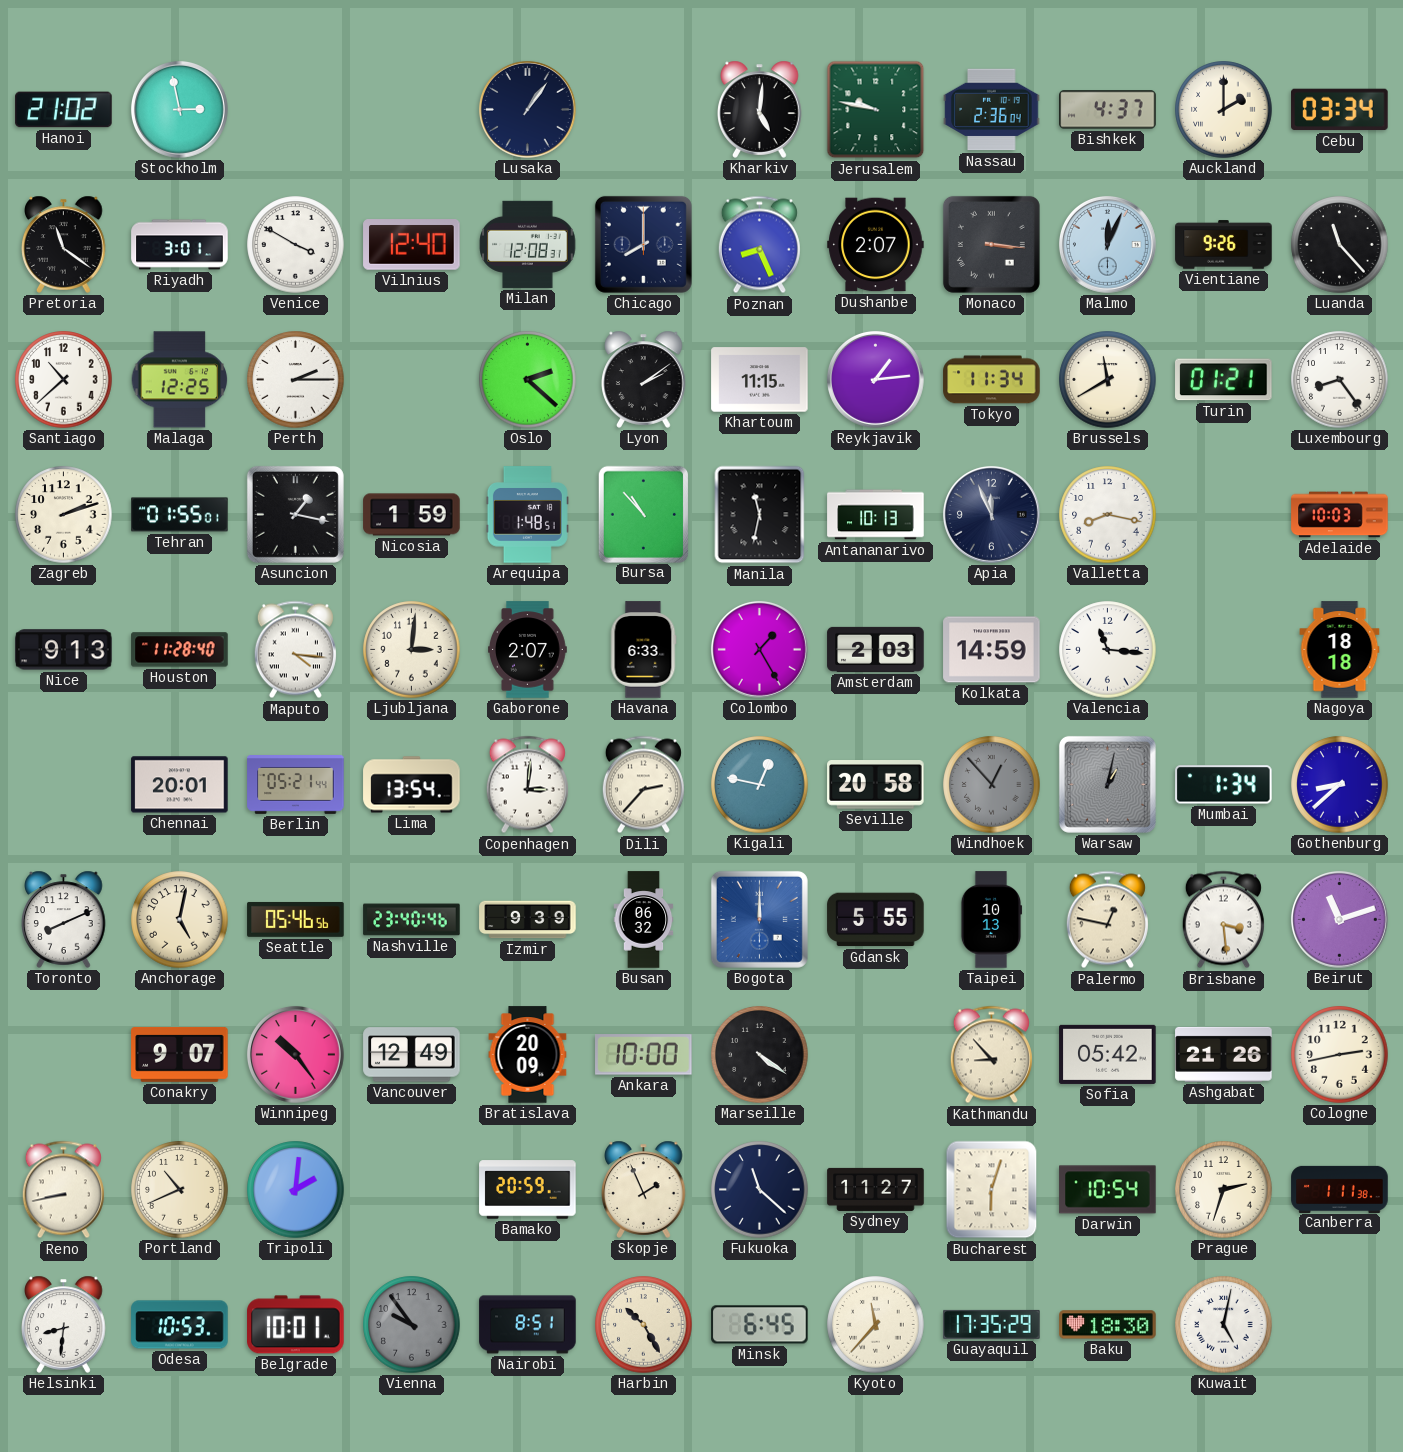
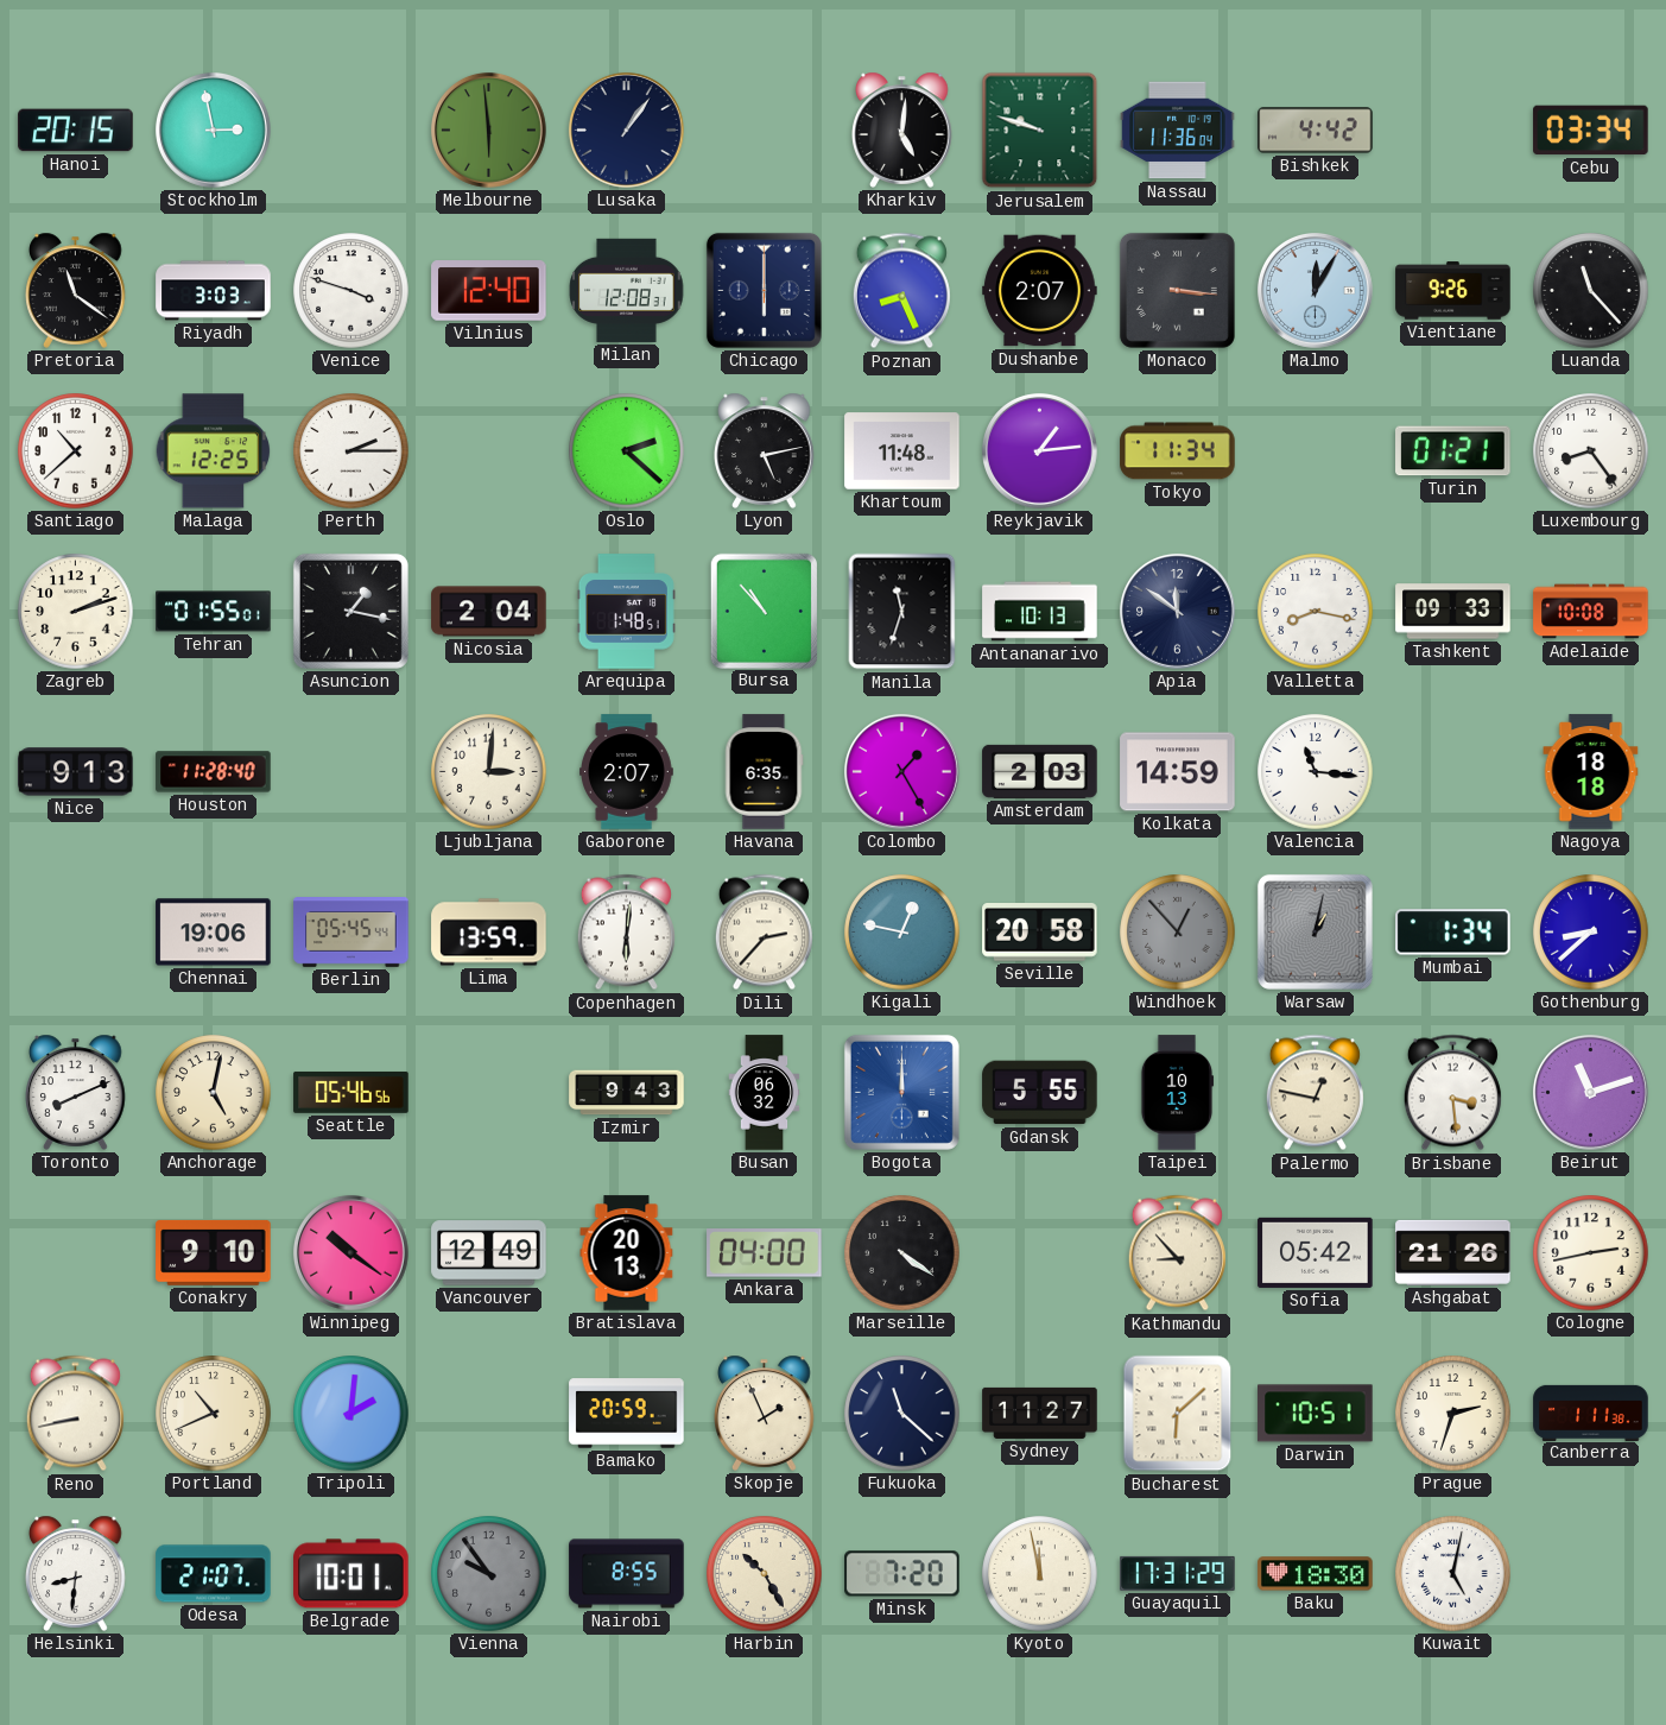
Hanoi: 21:02 -> 20:15
Melbourne: none -> 5:59
Jerusalem: 9:47 -> 9:48
Nassau: 2:36 -> 11:36
Bishkek: 4:37 -> 4:42
Auckland: 2:00 -> none
Riyadh: 3:01 -> 3:03
Venice: 3:50 -> 3:48
Chicago: 8:00 -> 6:00
Malmo: 12:04 -> 12:05
Lyon: 2:09 -> 5:13
Khartoum: 11:15 -> 11:48
Brussels: 11:40 -> none
Nicosia: 1:59 -> 2:04
Manila: 11:32 -> 11:33
Apia: 11:56 -> 11:51
Tashkent: none -> 09:33
Adelaide: 10:03 -> 10:08
Maputo: 4:16 -> none
Havana: 6:33 -> 6:35
Chennai: 20:01 -> 19:06
Berlin: 05:21 -> 05:45
Lima: 13:54 -> 13:59
Copenhagen: 3:01 -> 6:01
Nashville: 23:40 -> none
Izmir: 9:39 -> 9:43
Conakry: 9:07 -> 9:10
Winnipeg: 10:24 -> 10:21
Bratislava: 20:09 -> 20:13
Ankara: 10:00 -> 04:00
Bucharest: 6:03 -> 6:08
Darwin: 10:54 -> 10:51
Odesa: 10:53 -> 21:07
Nairobi: 8:51 -> 8:55
Minsk: 6:45 -> 7:20
Kyoto: 11:37 -> 11:58
Guayaquil: 17:35 -> 17:31
